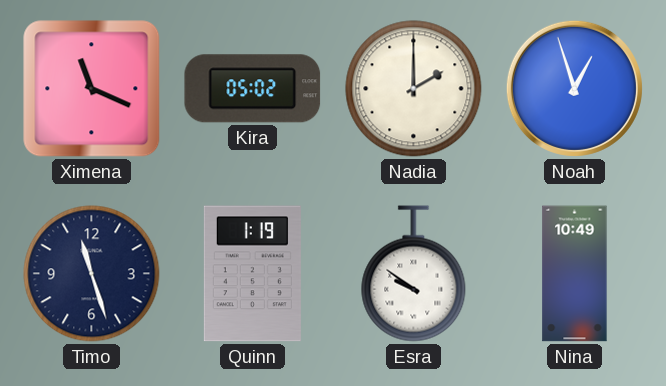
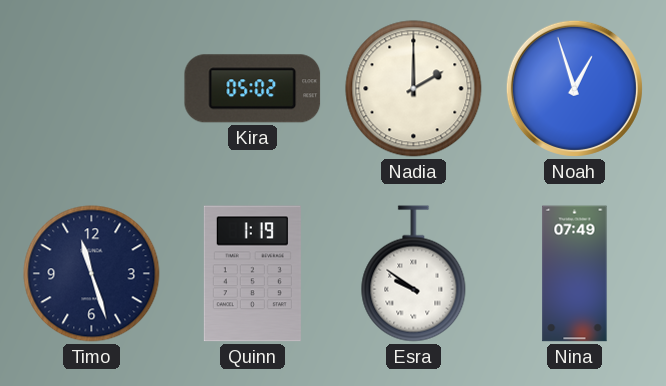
Ximena: 11:19 -> none
Nina: 10:49 -> 07:49
